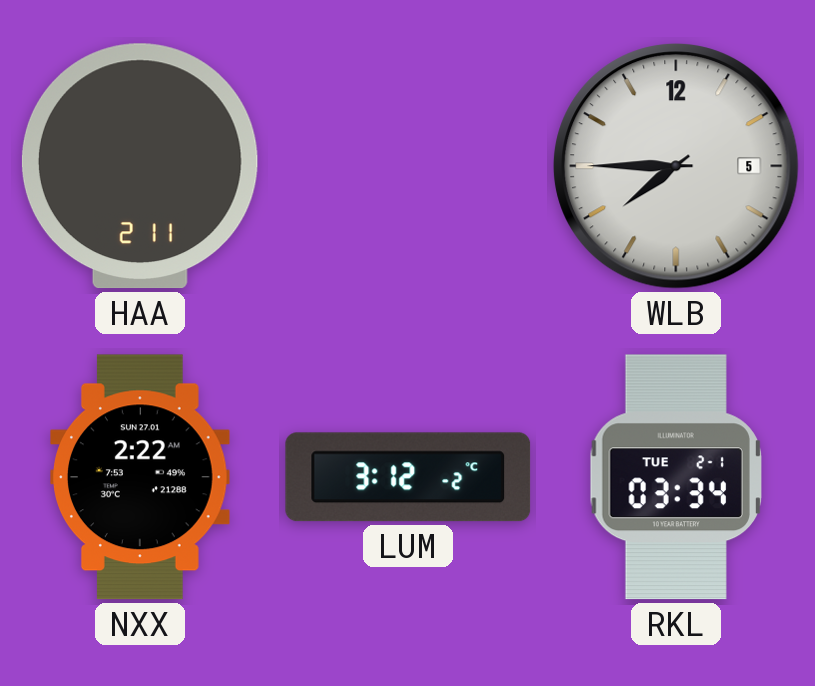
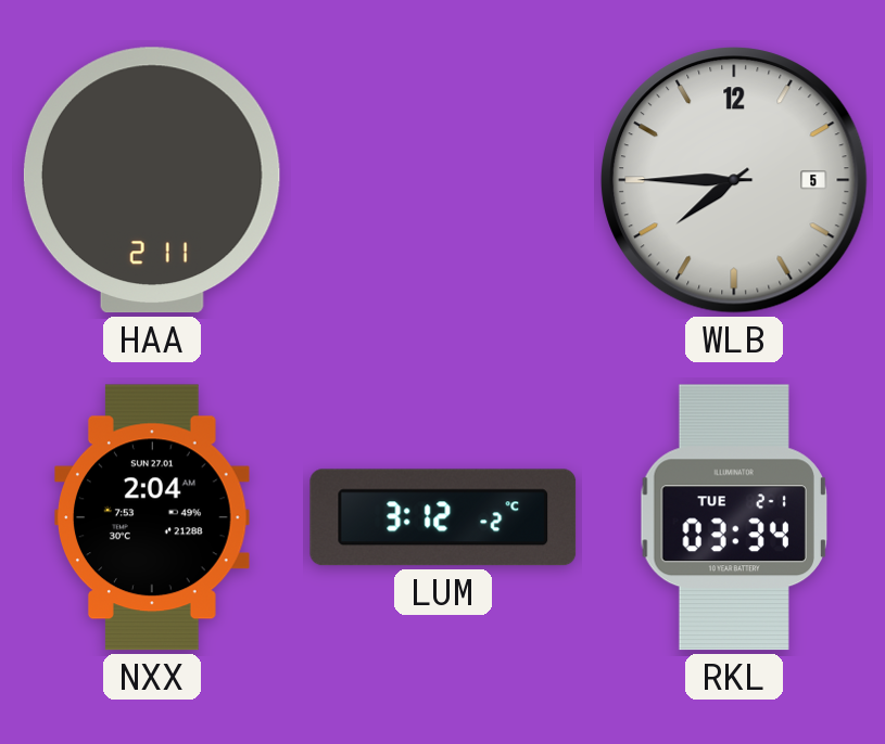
NXX: 2:22 -> 2:04
